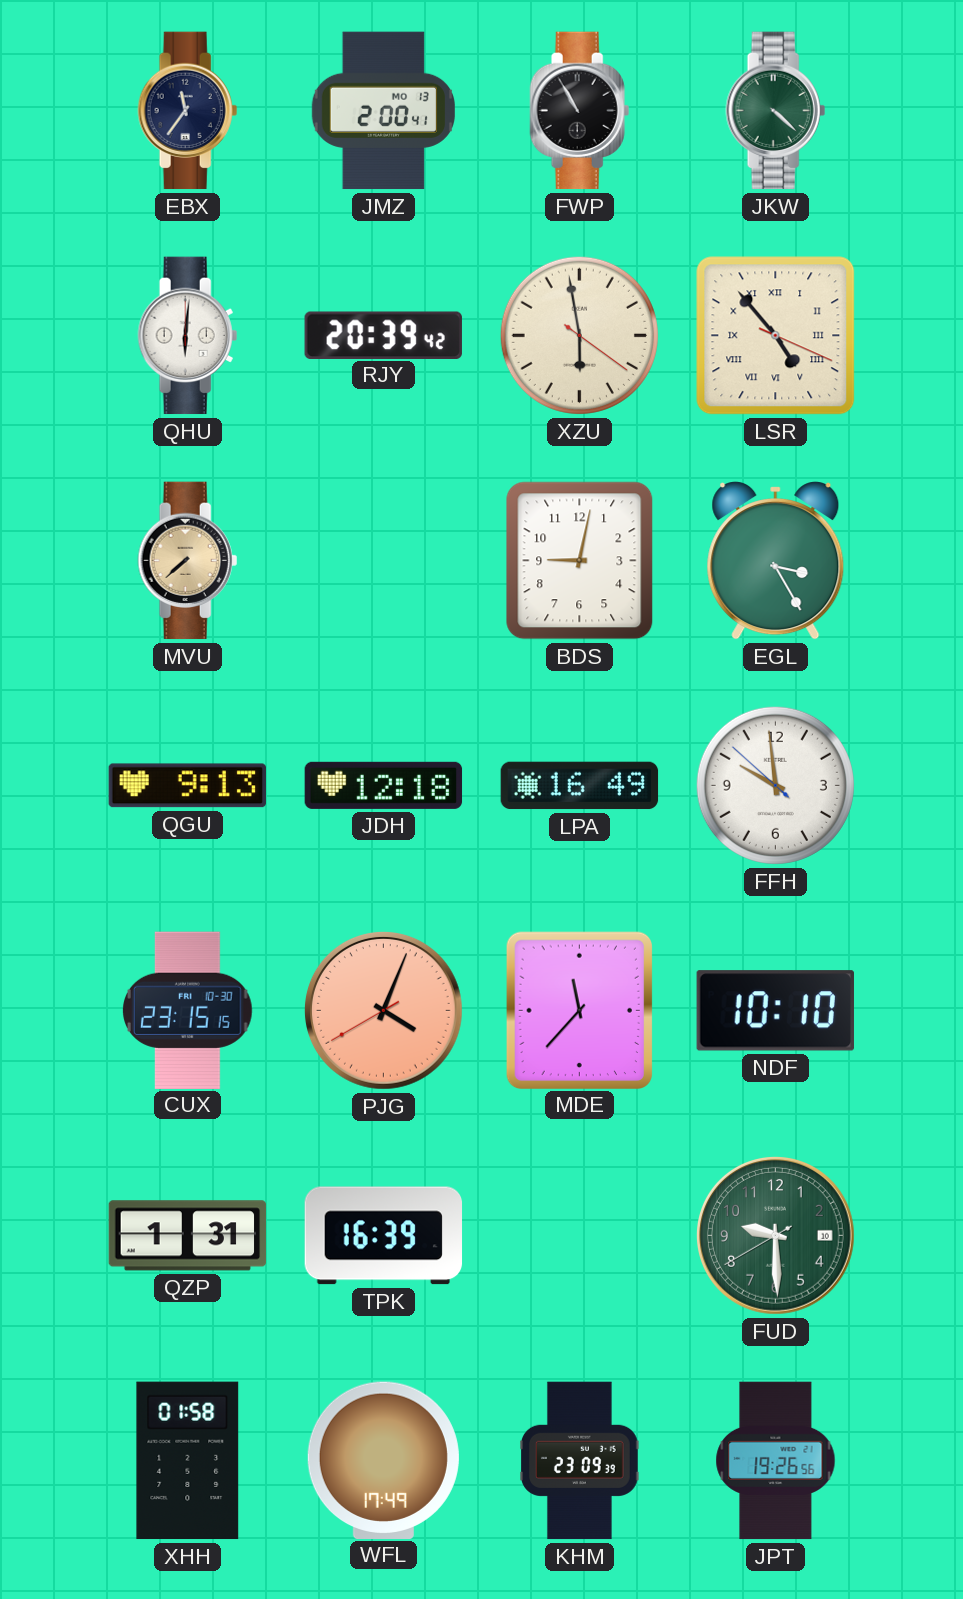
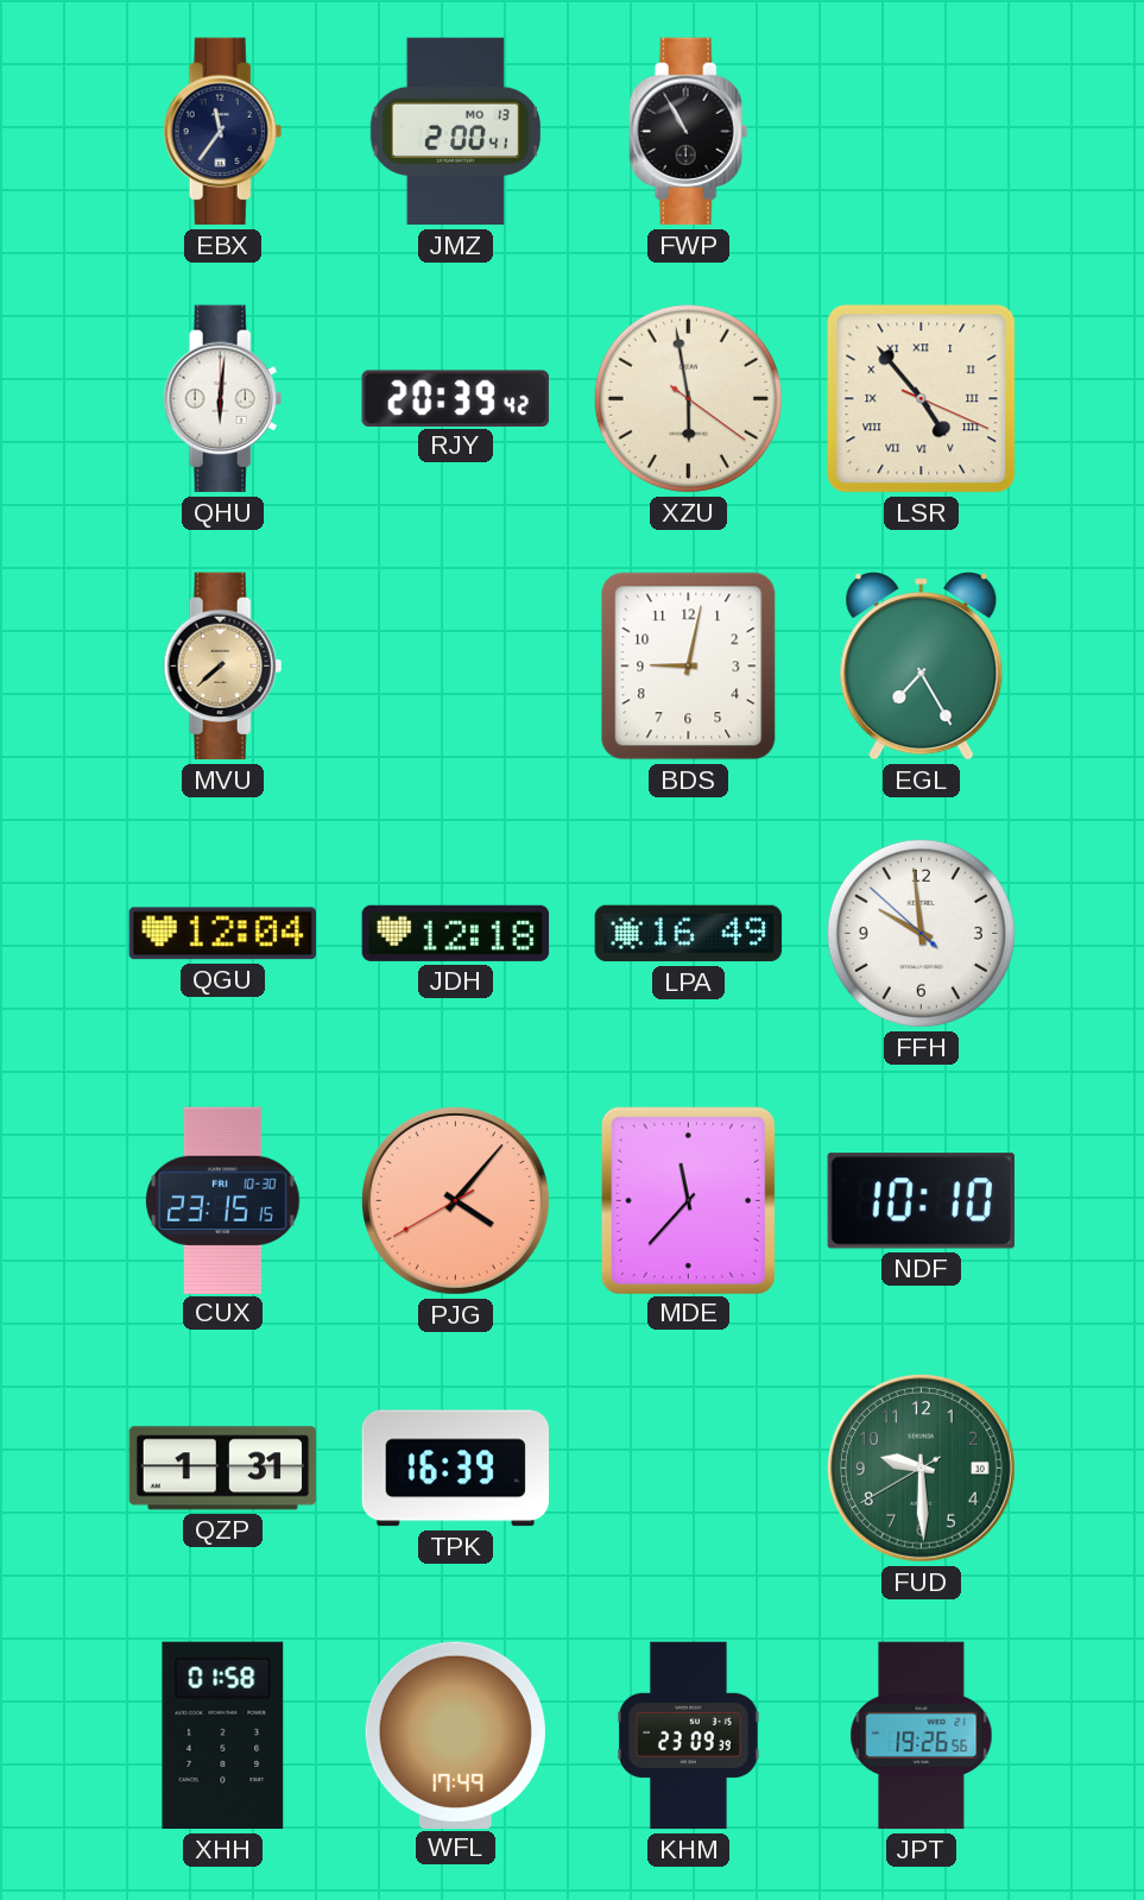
JKW: 4:22 -> none
EGL: 3:25 -> 7:25
QGU: 9:13 -> 12:04
PJG: 4:03 -> 4:06
